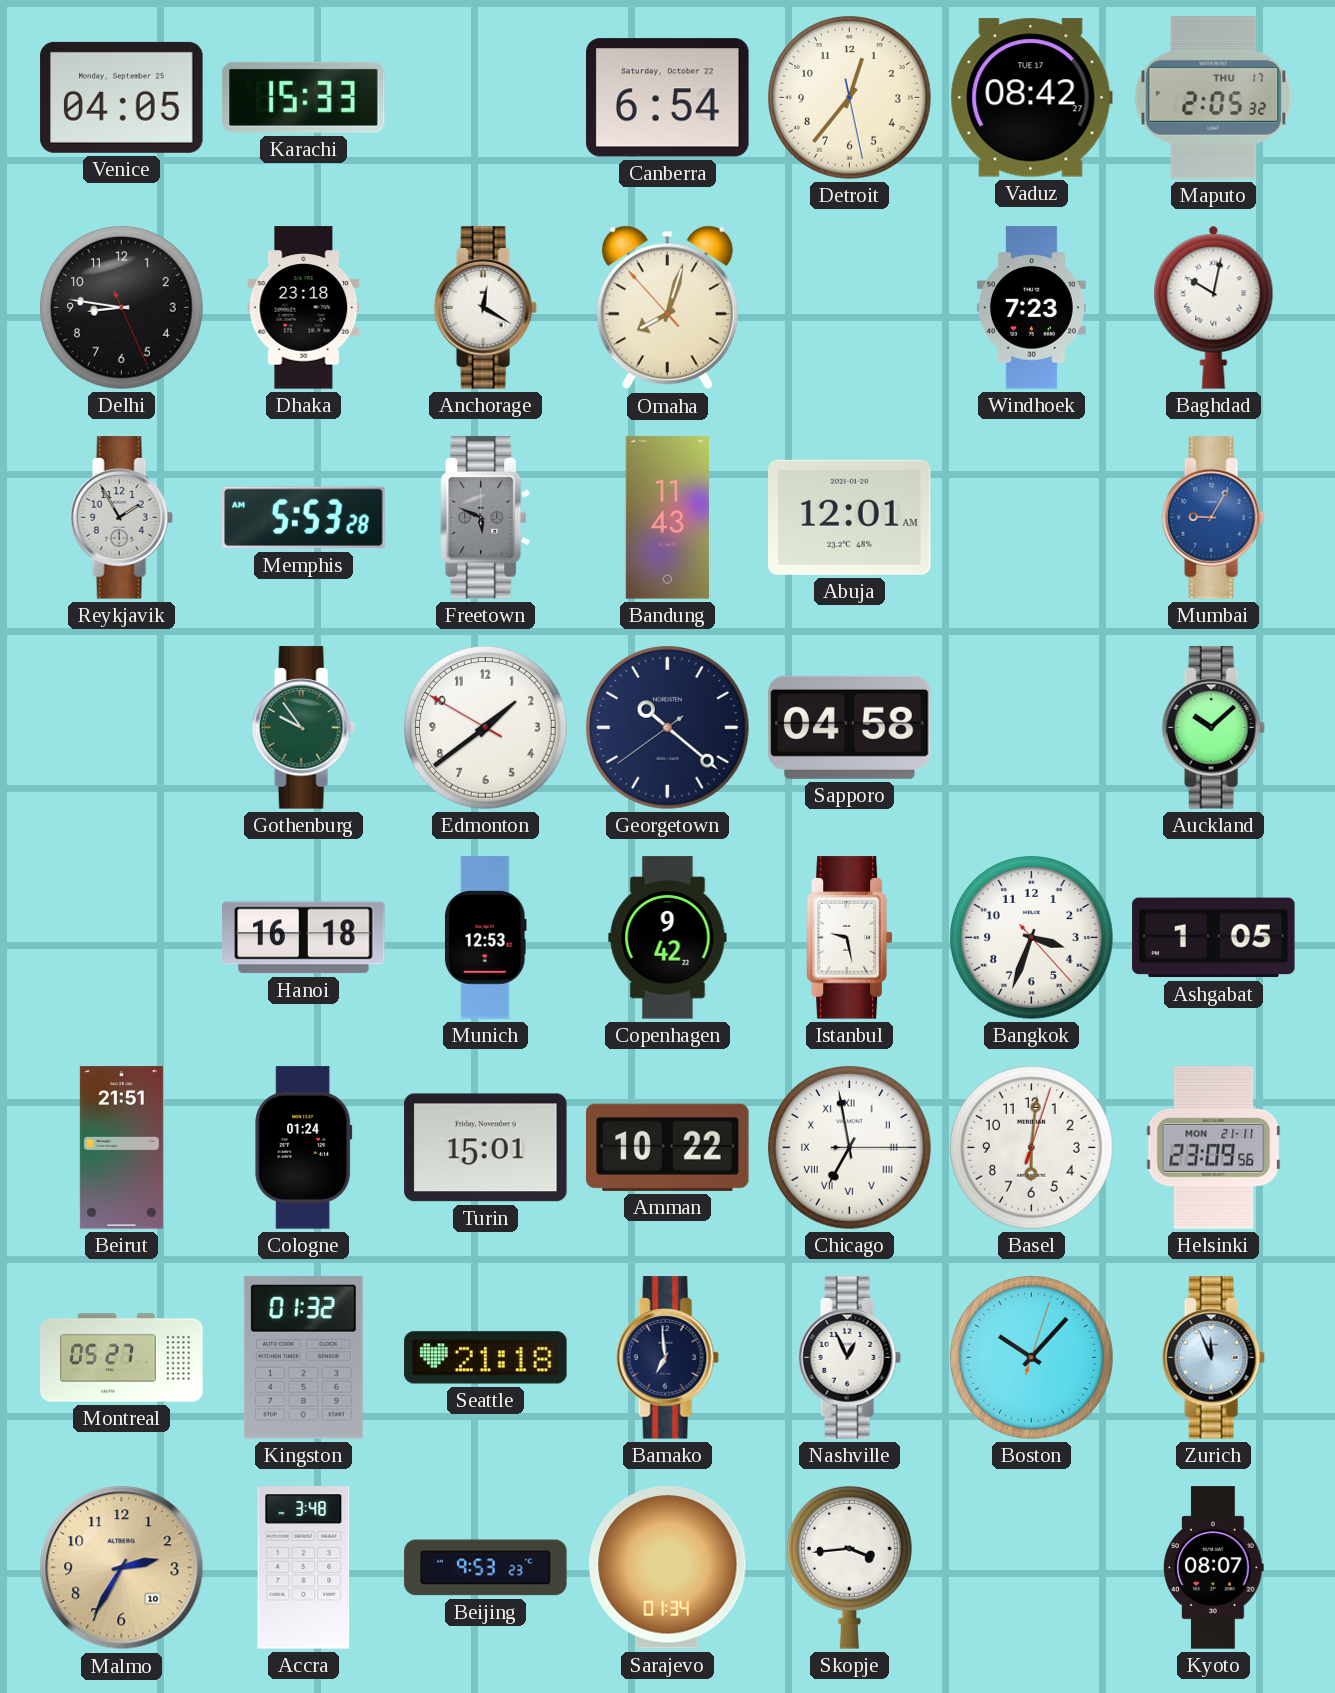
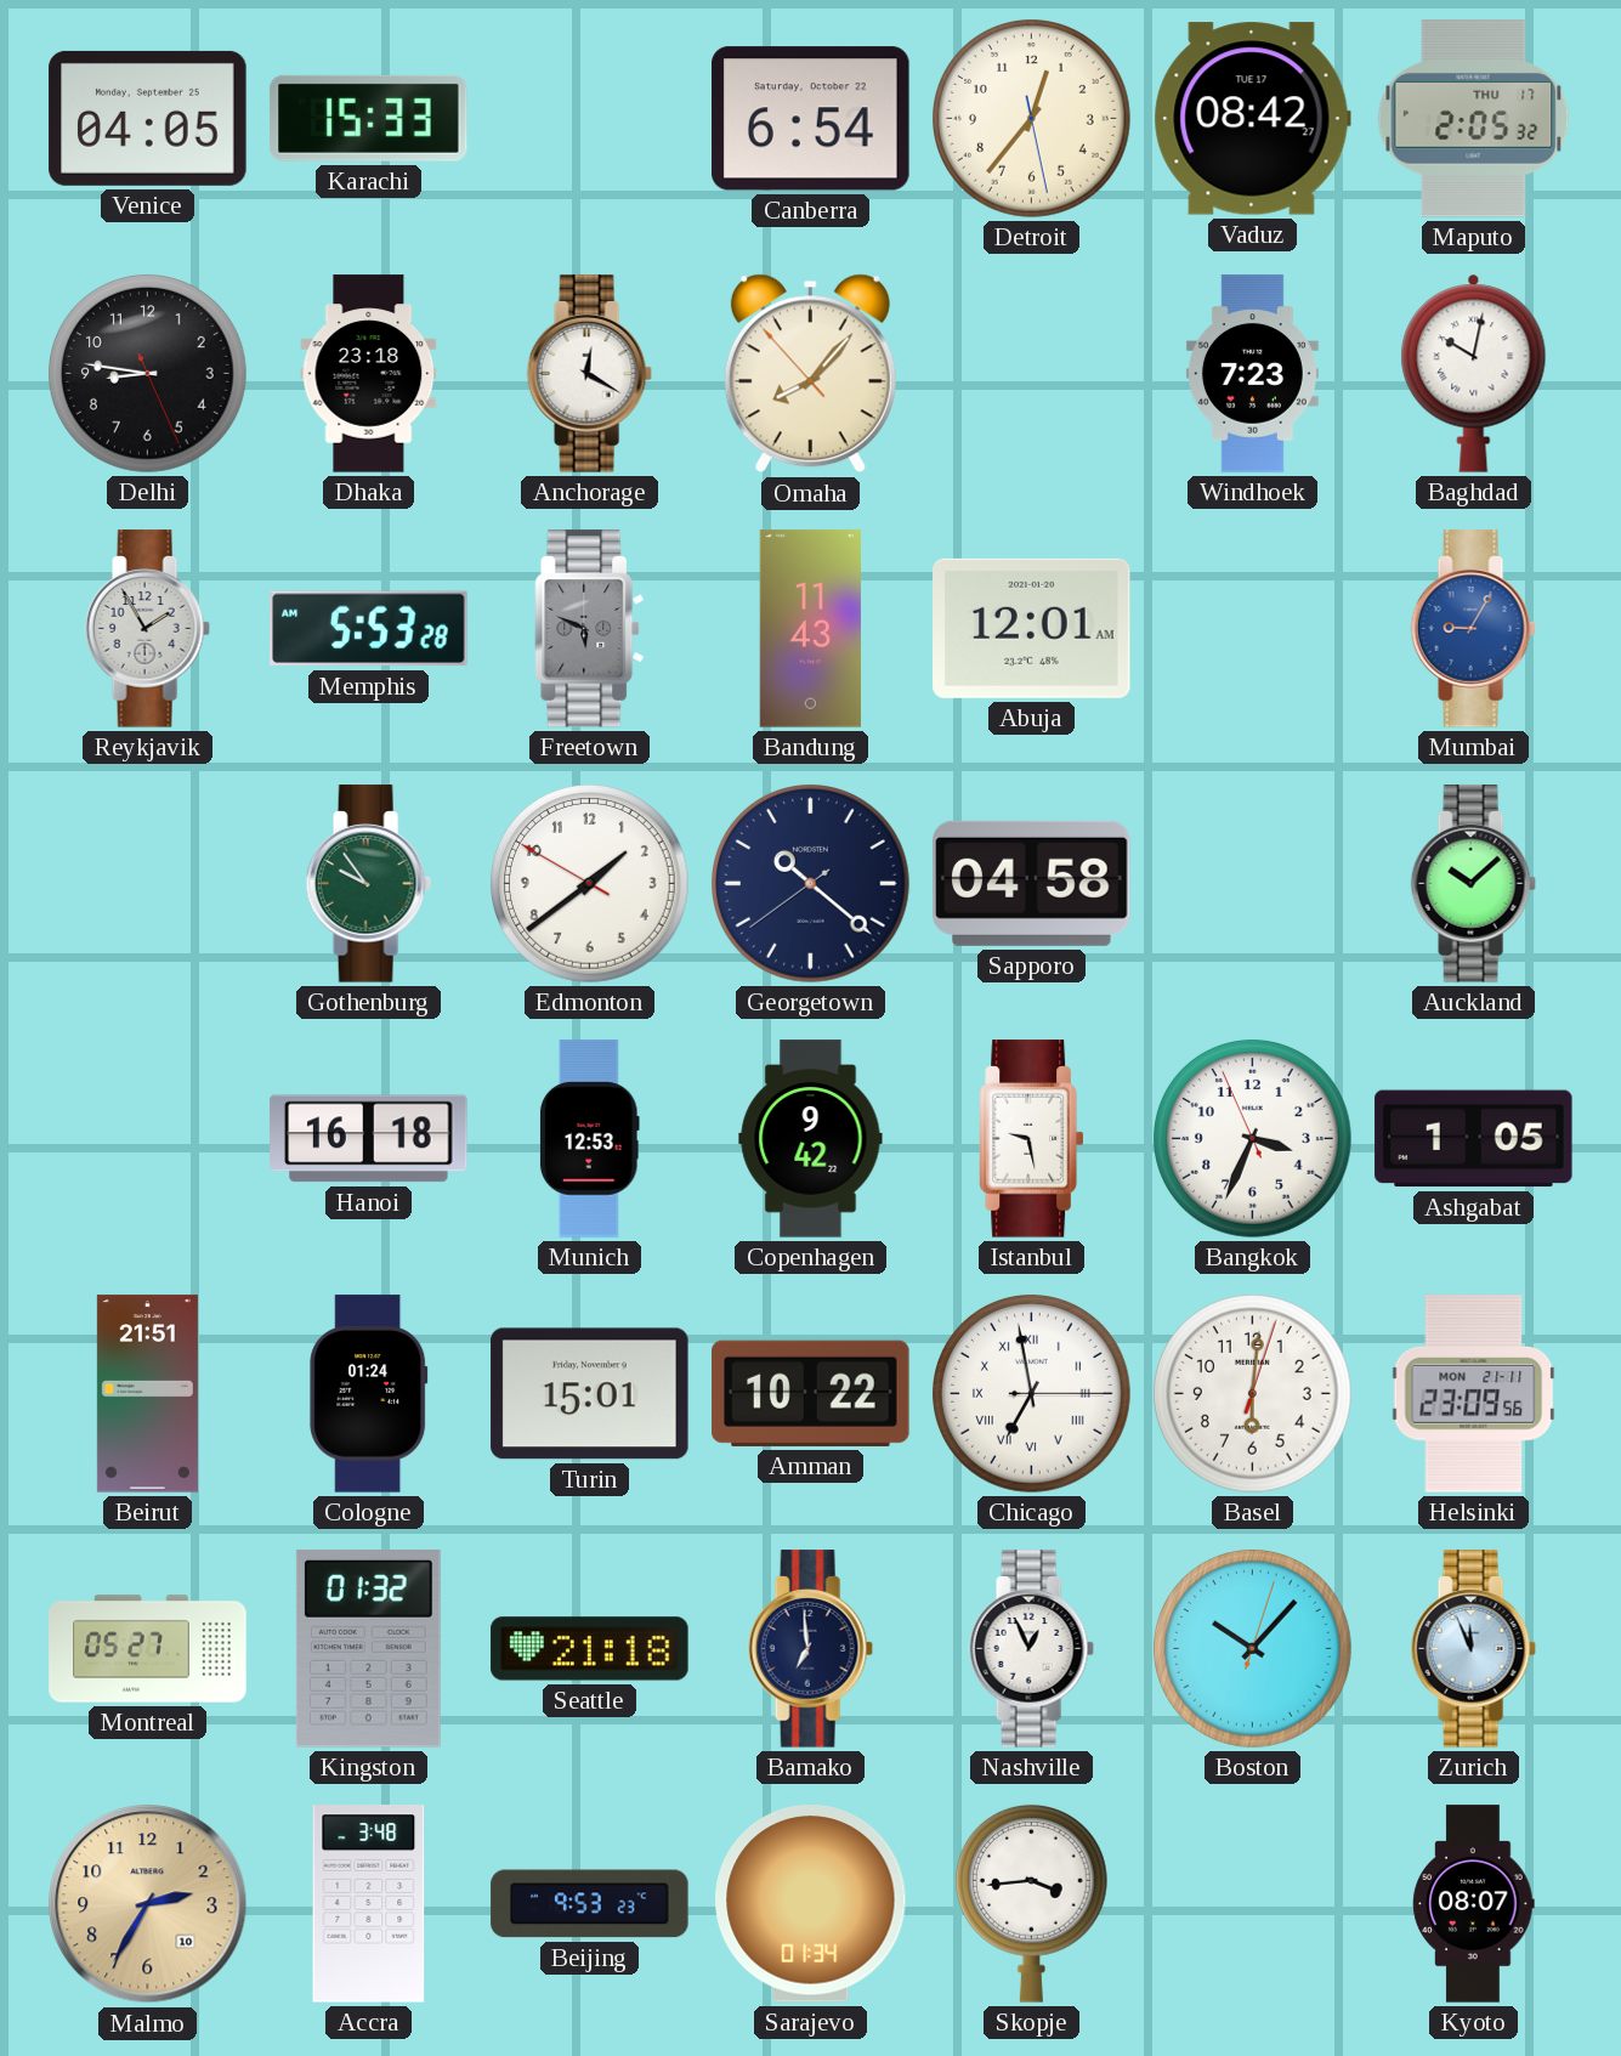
Omaha: 8:02 -> 8:06
Bangkok: 3:33:23 -> 3:33:56
